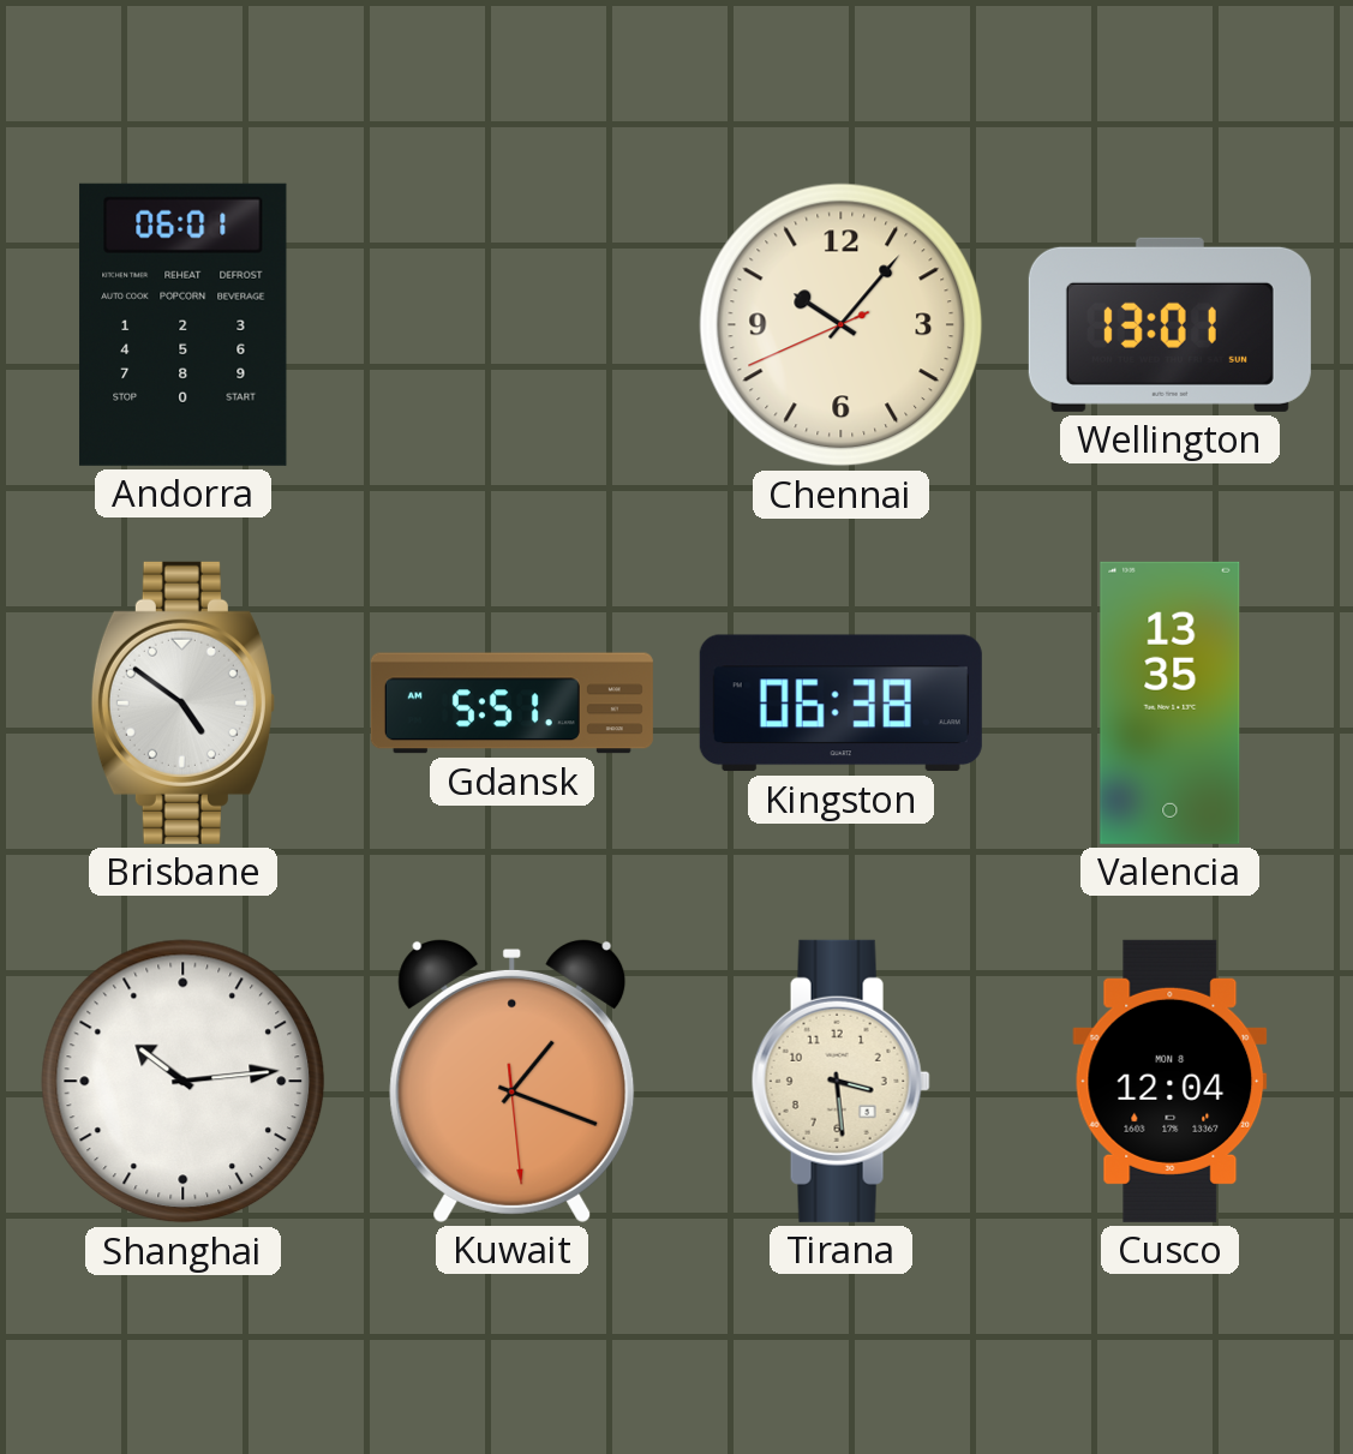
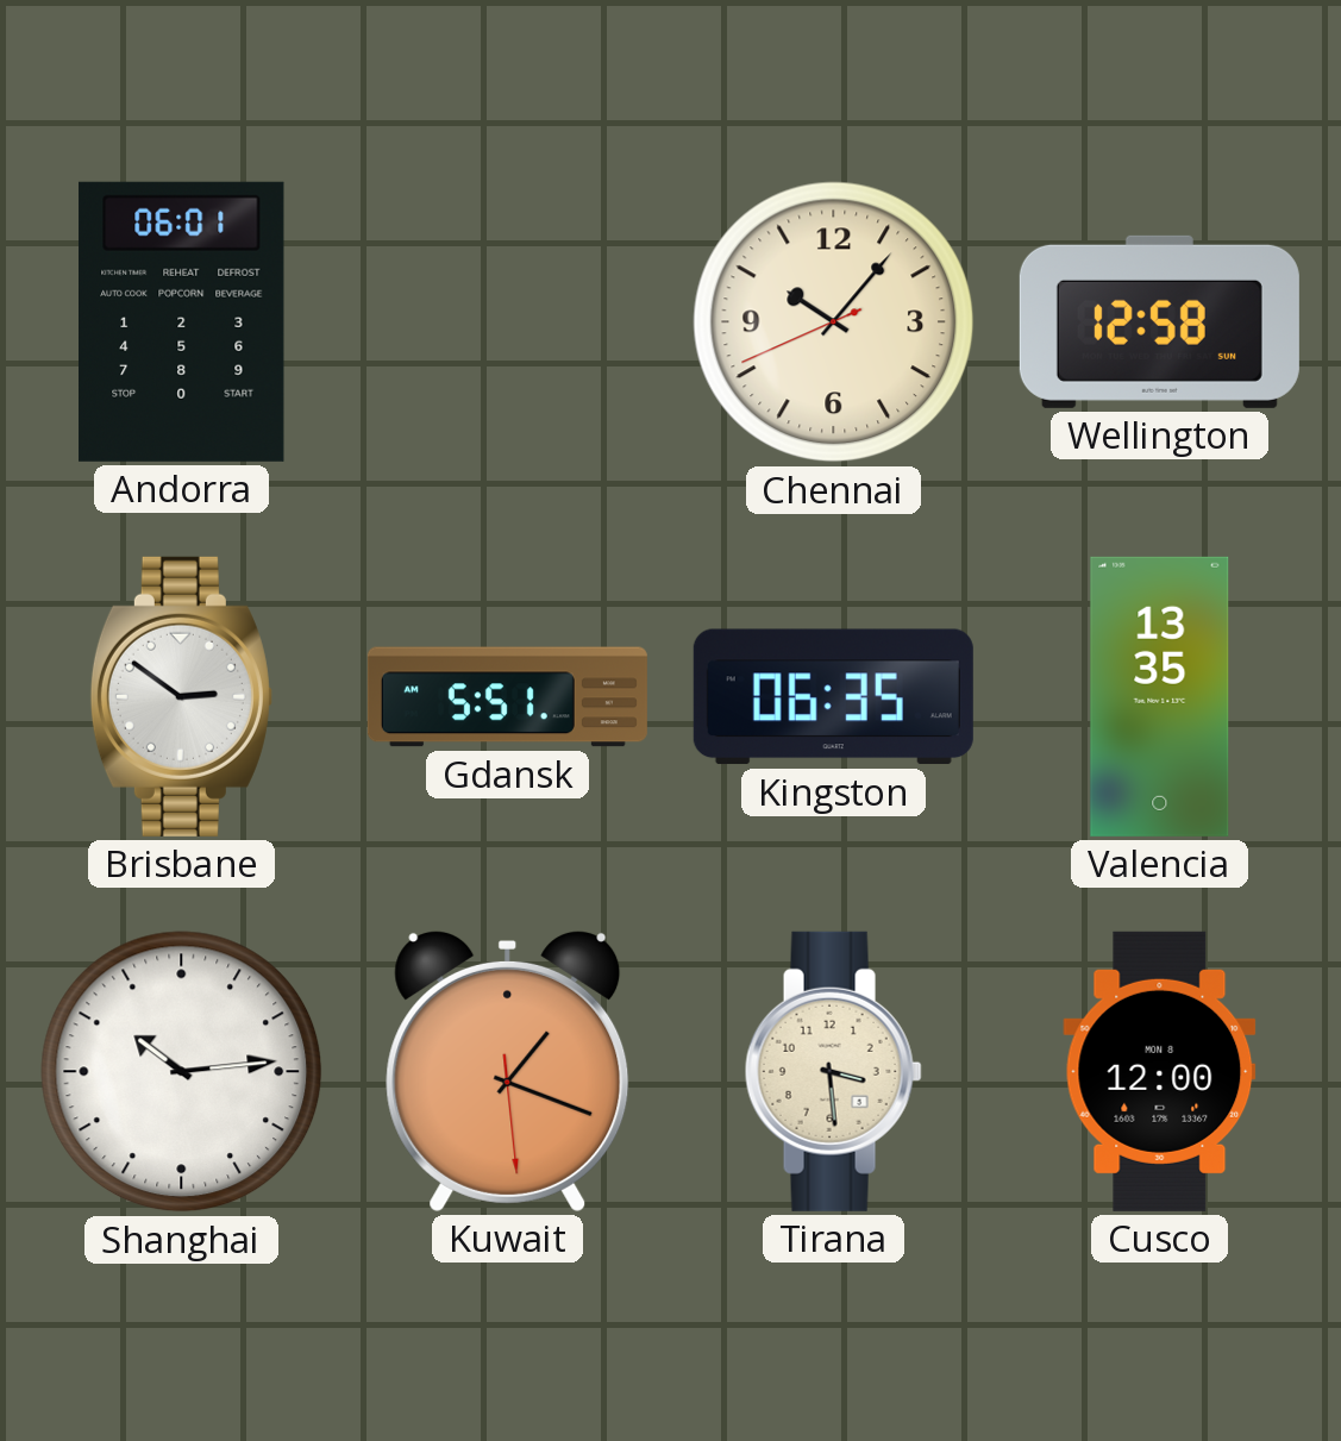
Wellington: 13:01 -> 12:58
Brisbane: 4:51 -> 2:51
Kingston: 06:38 -> 06:35
Cusco: 12:04 -> 12:00
